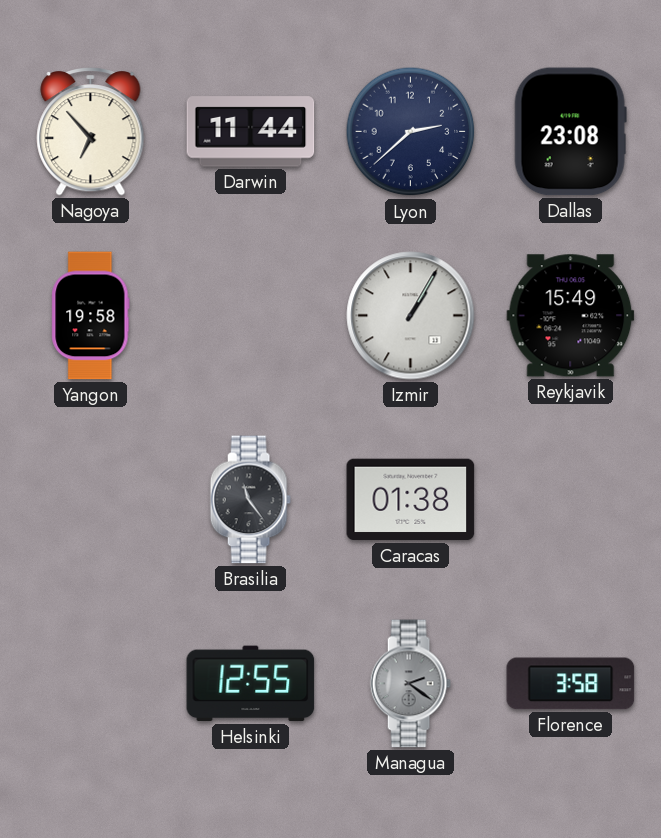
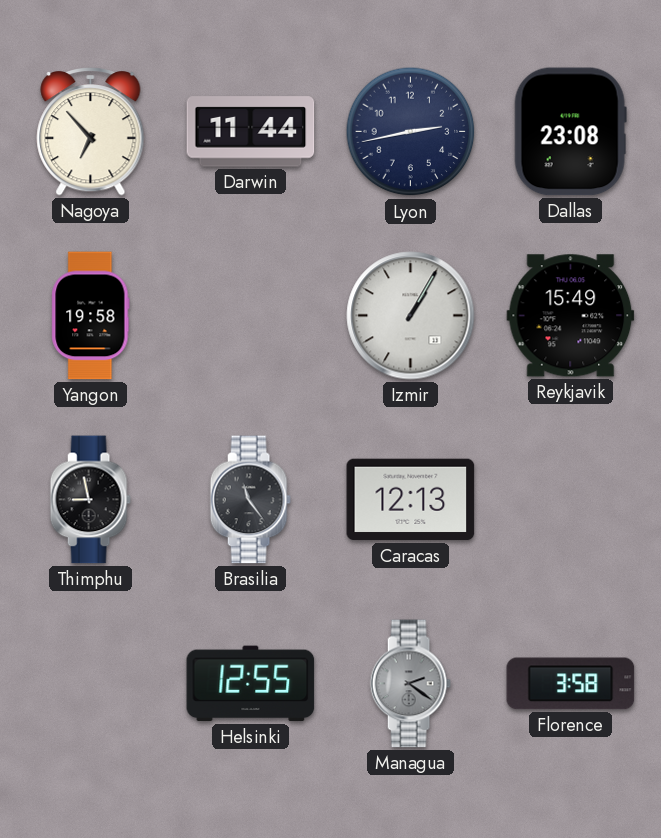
Lyon: 2:38 -> 2:43
Thimphu: none -> 8:58
Caracas: 01:38 -> 12:13
